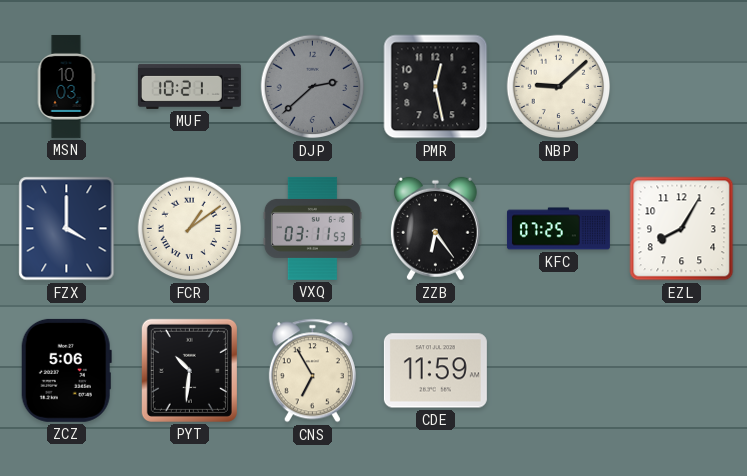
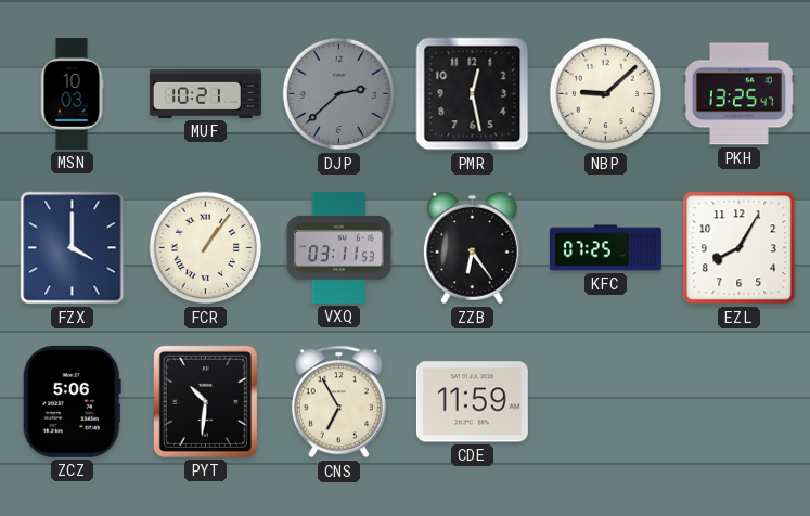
PKH: none -> 13:25
FCR: 1:09 -> 1:06
